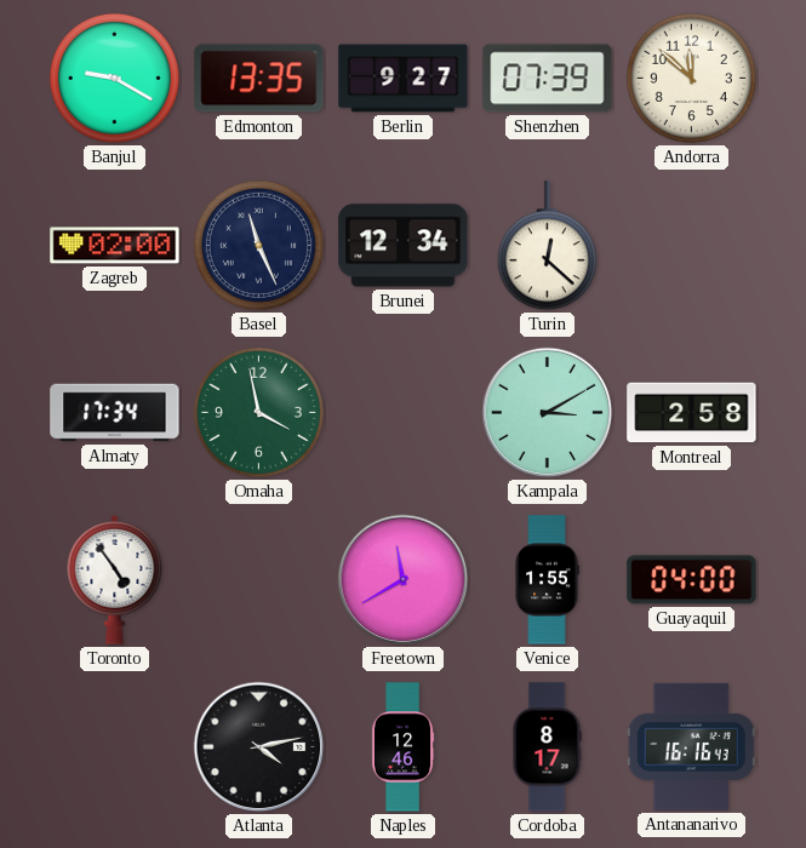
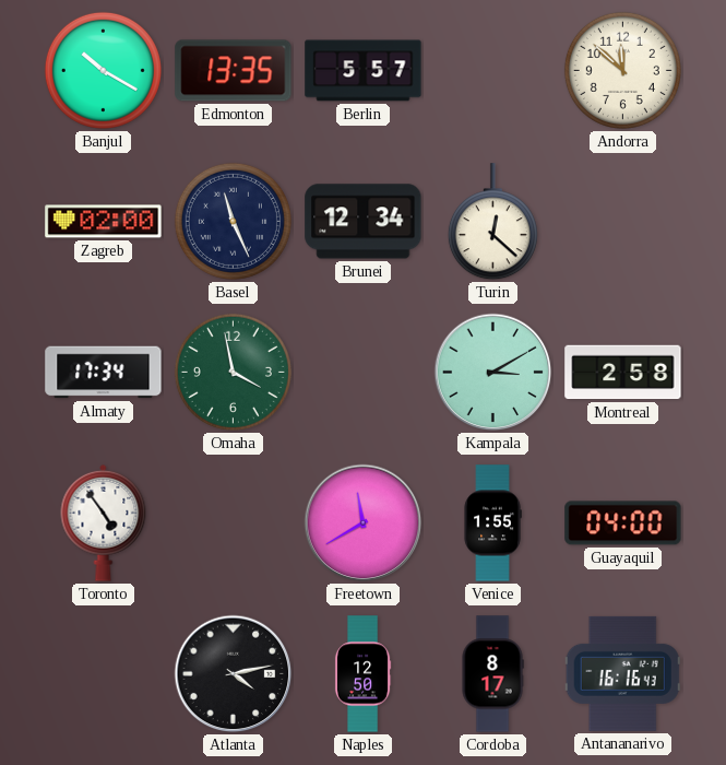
Banjul: 9:20 -> 10:20
Berlin: 9:27 -> 5:57
Shenzhen: 07:39 -> none
Naples: 12:46 -> 12:50
